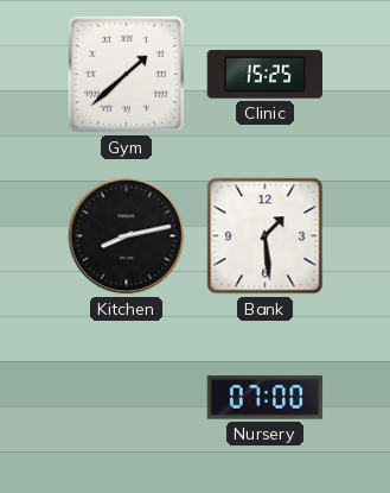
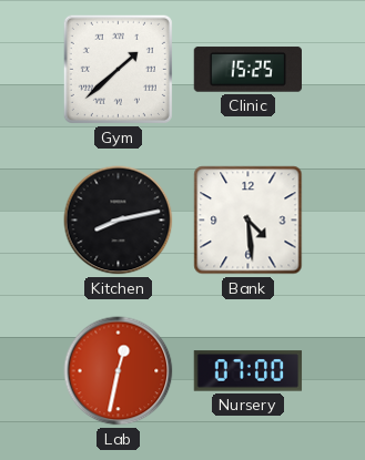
Bank: 1:29 -> 4:29
Lab: none -> 12:32
